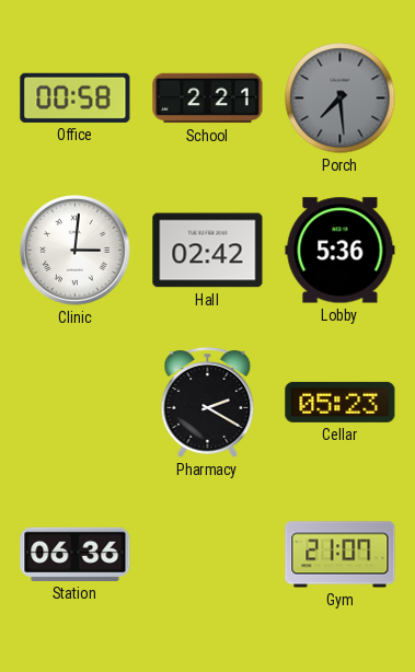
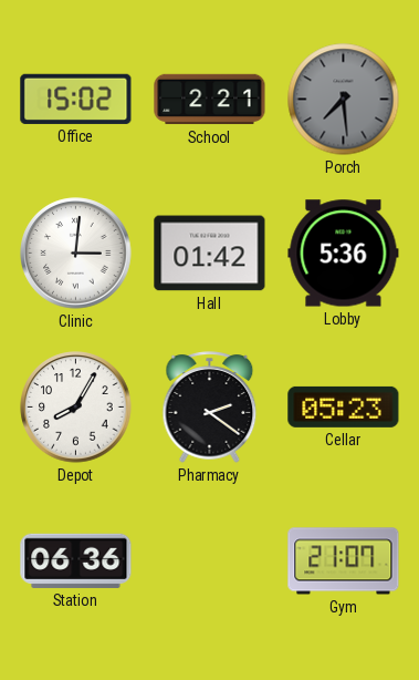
Office: 00:58 -> 15:02
Hall: 02:42 -> 01:42
Depot: none -> 8:05
Pharmacy: 2:20 -> 2:21
